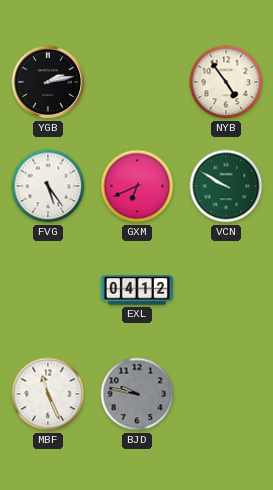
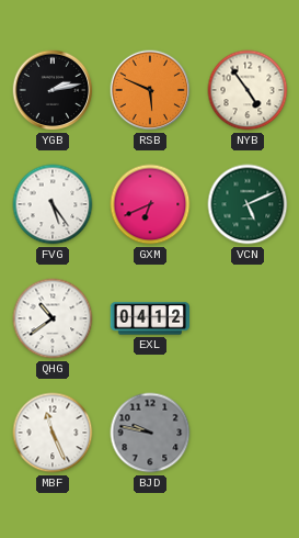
RSB: none -> 5:49
VCN: 9:50 -> 5:11
QHG: none -> 10:39
